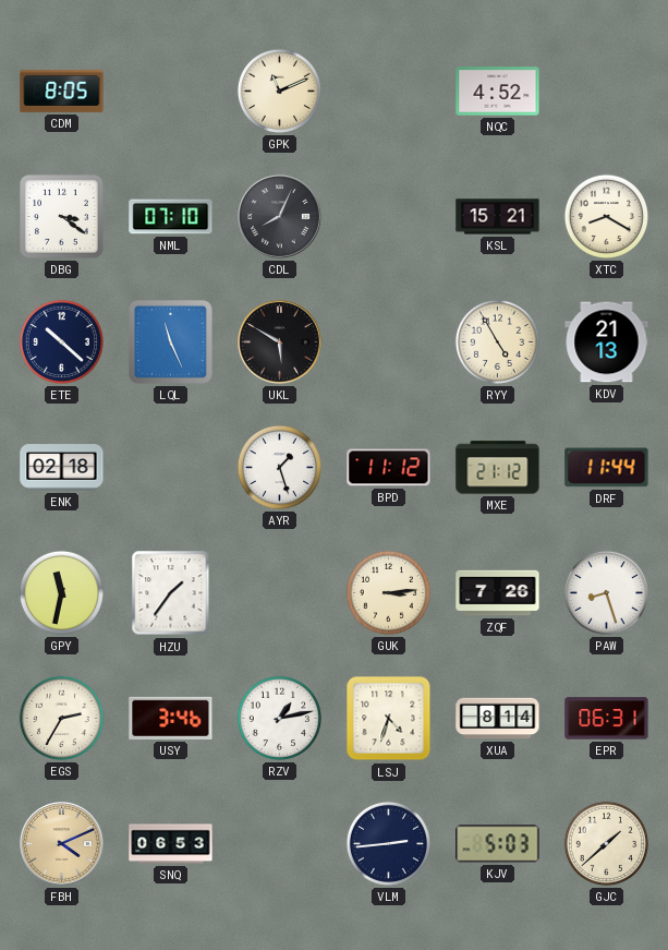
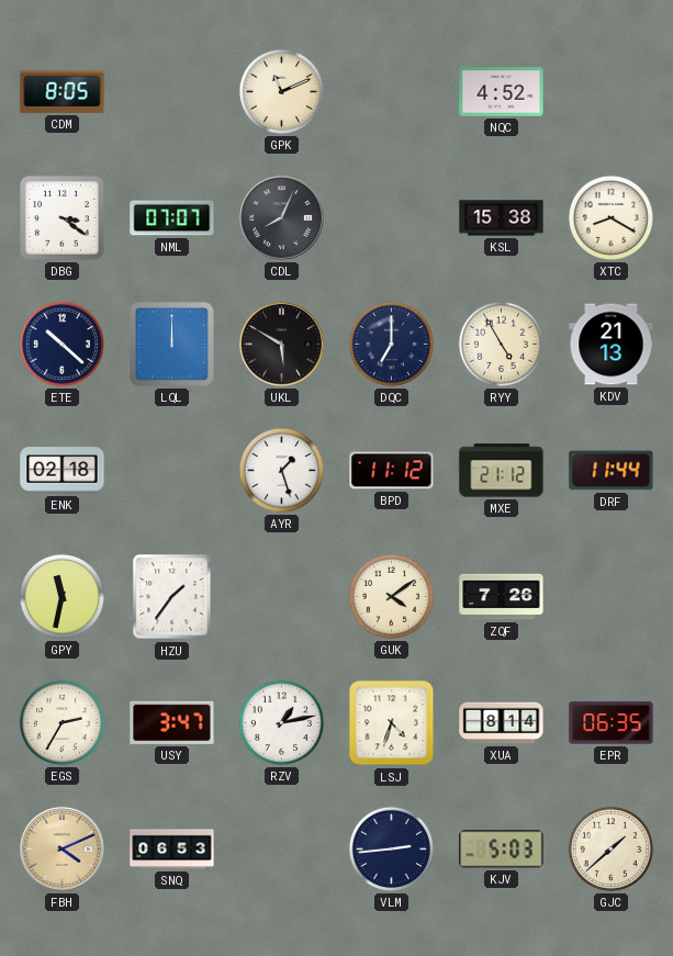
NML: 07:10 -> 07:07
KSL: 15:21 -> 15:38
LQL: 11:26 -> 12:00
DQC: none -> 7:00
GUK: 3:14 -> 4:09
PAW: 8:27 -> none
USY: 3:46 -> 3:47
EPR: 06:31 -> 06:35
